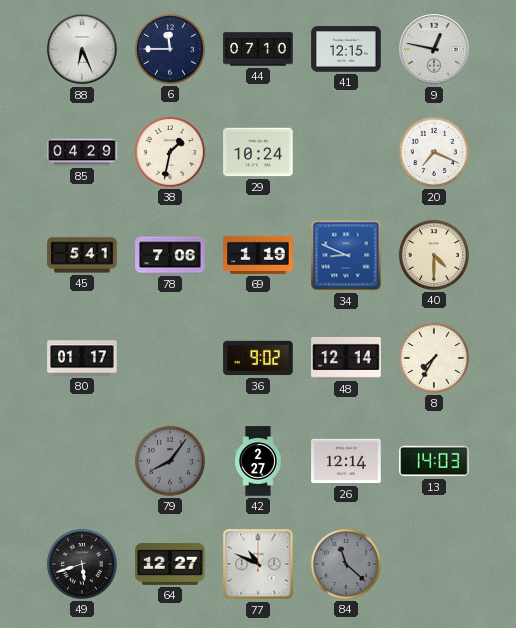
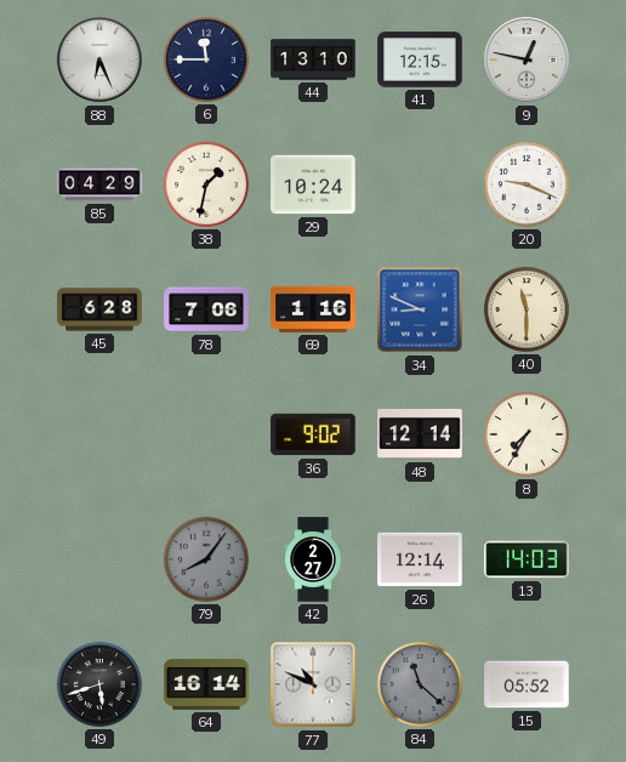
44: 07:10 -> 13:10
20: 7:19 -> 9:19
45: 5:41 -> 6:28
69: 1:19 -> 1:16
40: 4:30 -> 11:30
80: 01:17 -> none
64: 12:27 -> 16:14
15: none -> 05:52
